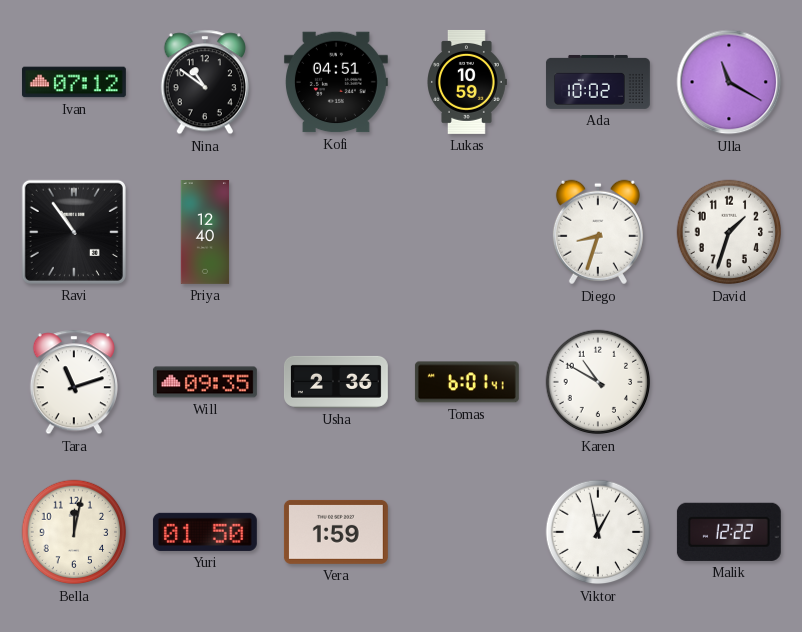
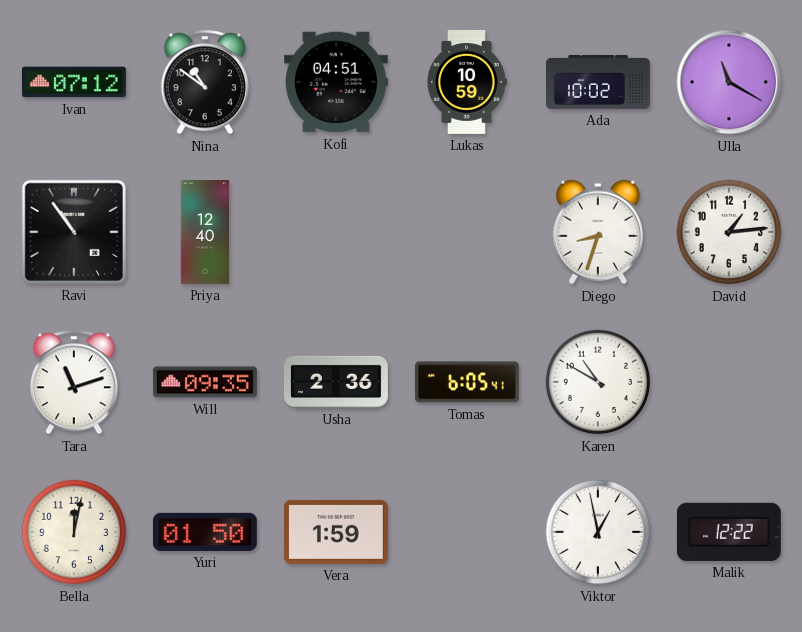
David: 1:33 -> 1:14
Tomas: 6:01 -> 6:05
